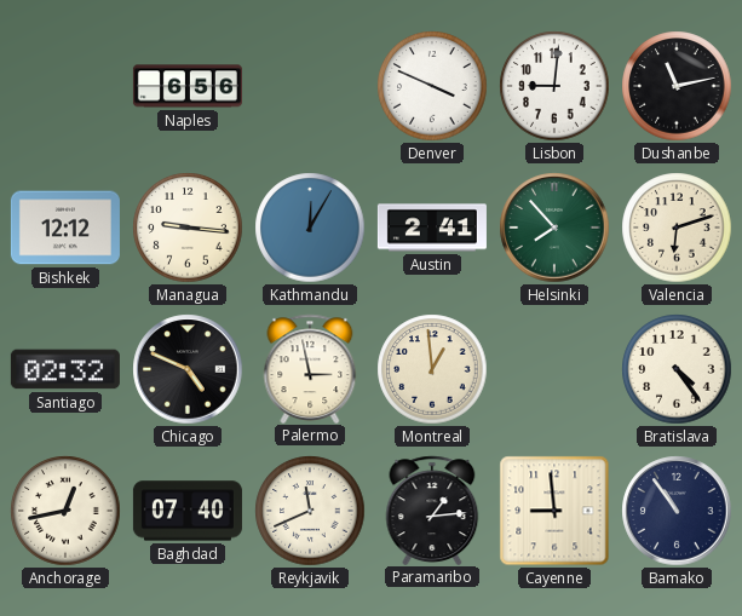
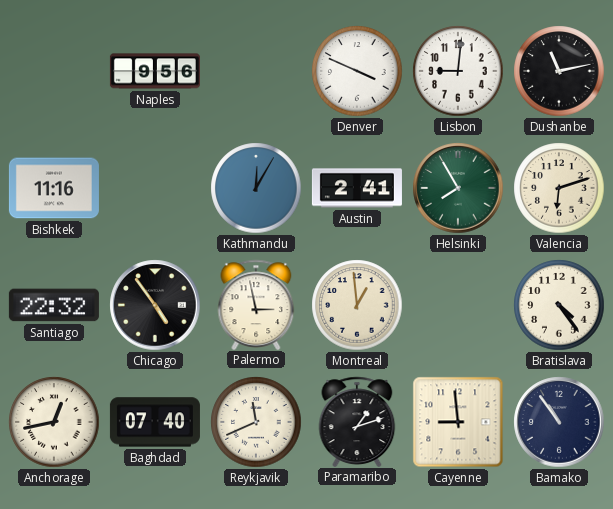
Naples: 6:56 -> 9:56
Bishkek: 12:12 -> 11:16
Managua: 9:16 -> none
Helsinki: 7:53 -> 7:55
Santiago: 02:32 -> 22:32
Chicago: 4:49 -> 4:54
Paramaribo: 1:14 -> 1:12
